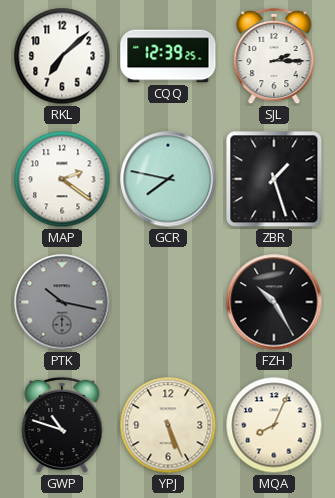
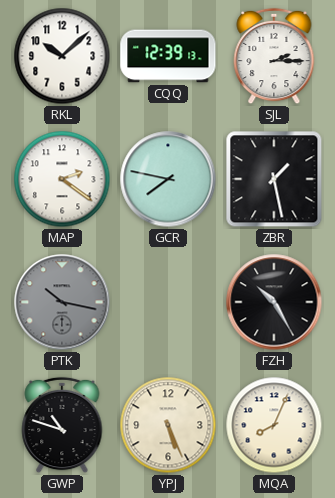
RKL: 7:08 -> 10:08
CQQ: 12:39:25 -> 12:39:13
ZBR: 1:27 -> 1:28
